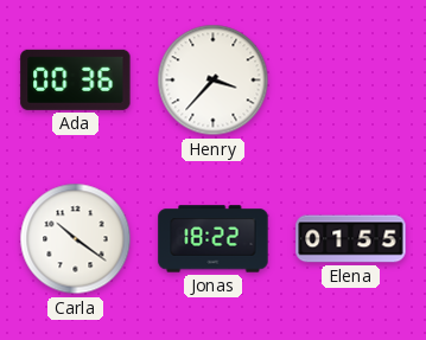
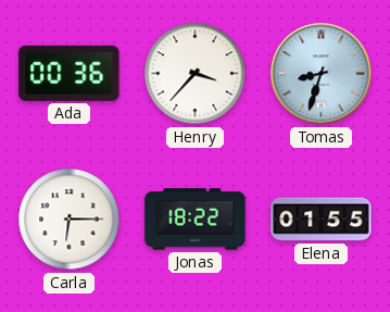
Tomas: none -> 8:33
Carla: 10:21 -> 6:15
